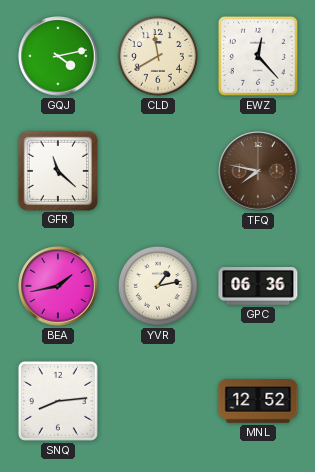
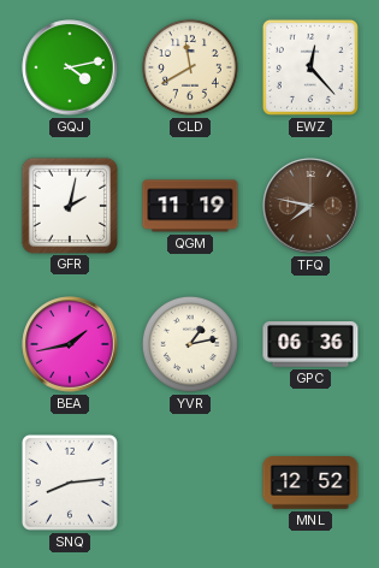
GFR: 11:22 -> 2:02
QGM: none -> 11:19
